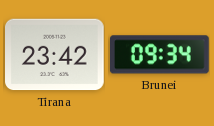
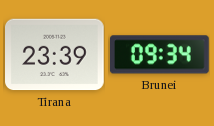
Tirana: 23:42 -> 23:39
